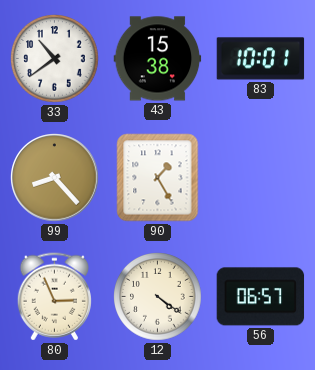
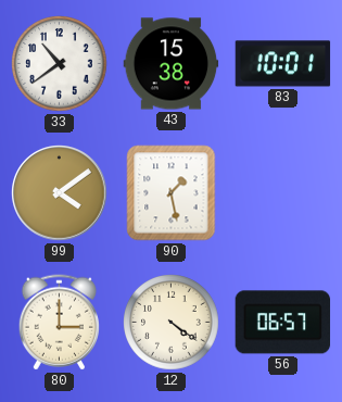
99: 8:23 -> 4:09
90: 1:25 -> 1:28
80: 2:56 -> 3:00
